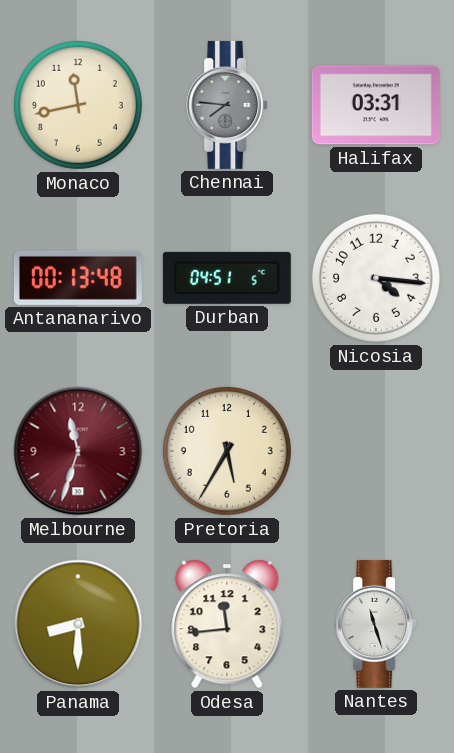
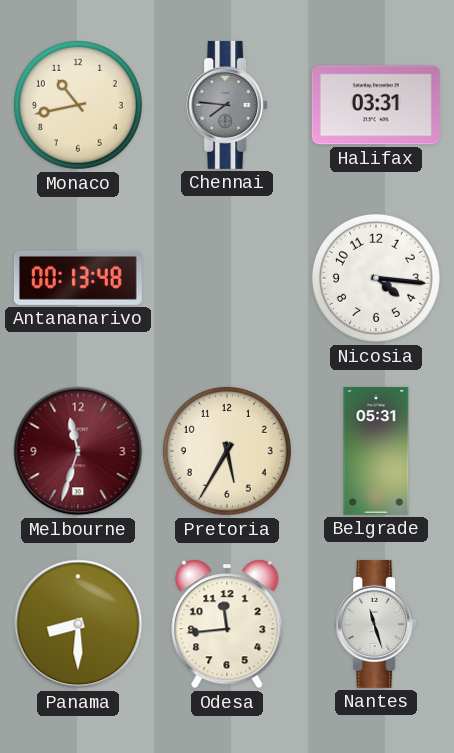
Monaco: 11:43 -> 10:43
Durban: 04:51 -> none
Belgrade: none -> 05:31
